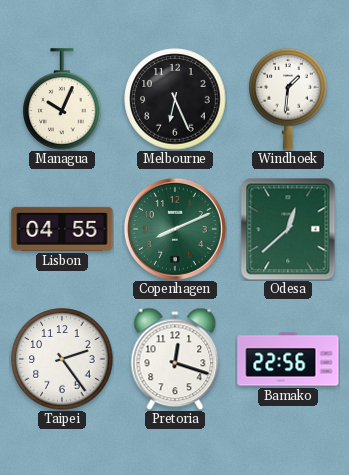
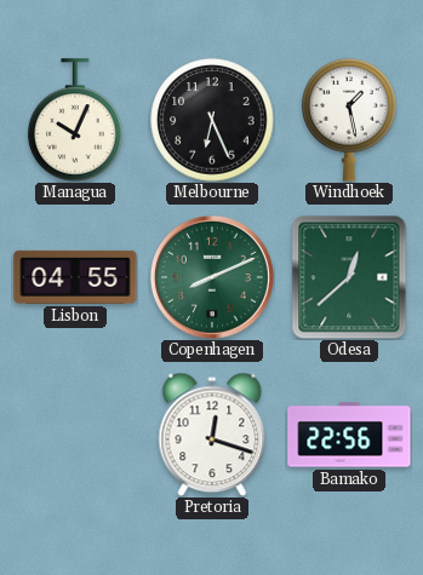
Windhoek: 1:31 -> 1:28
Taipei: 2:24 -> none
